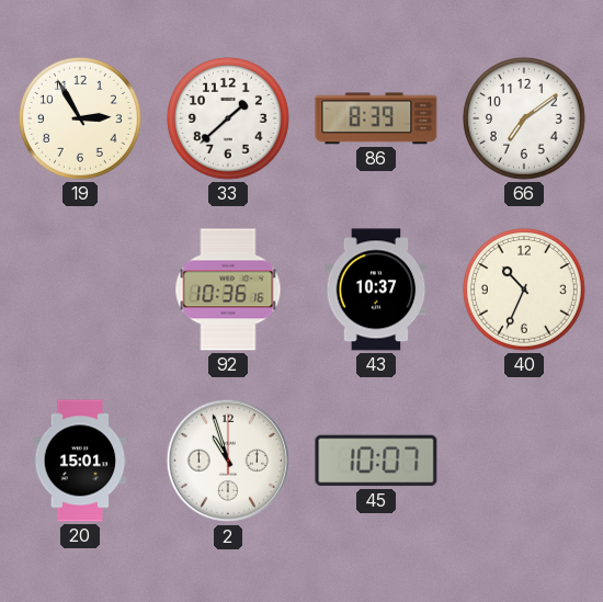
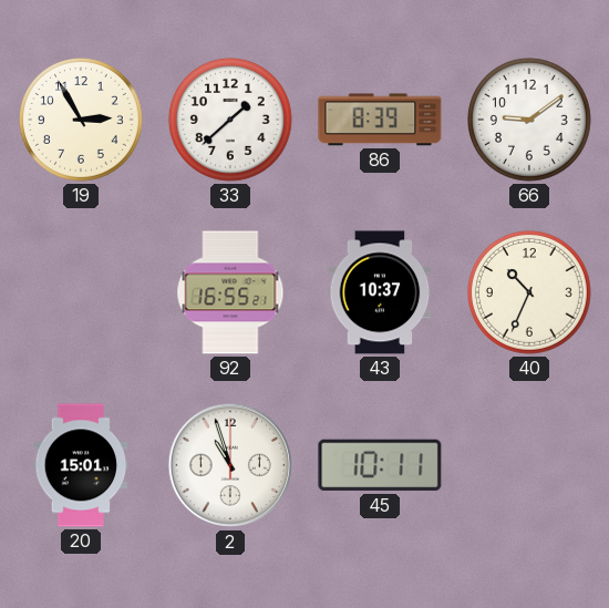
66: 7:09 -> 9:09
92: 10:36 -> 16:55
45: 10:07 -> 10:11
